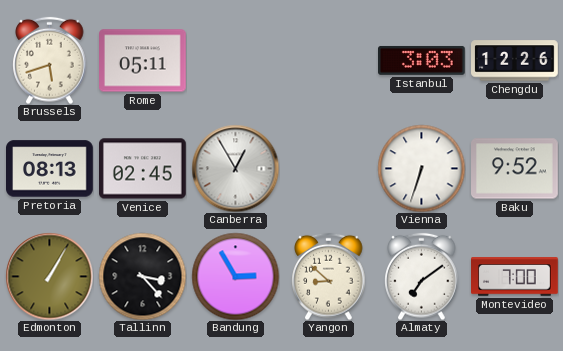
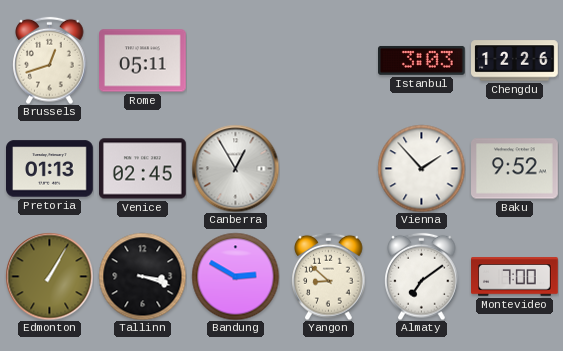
Brussels: 5:42 -> 12:42
Pretoria: 08:13 -> 01:13
Vienna: 6:33 -> 1:53
Tallinn: 3:23 -> 3:18
Bandung: 2:55 -> 2:50
